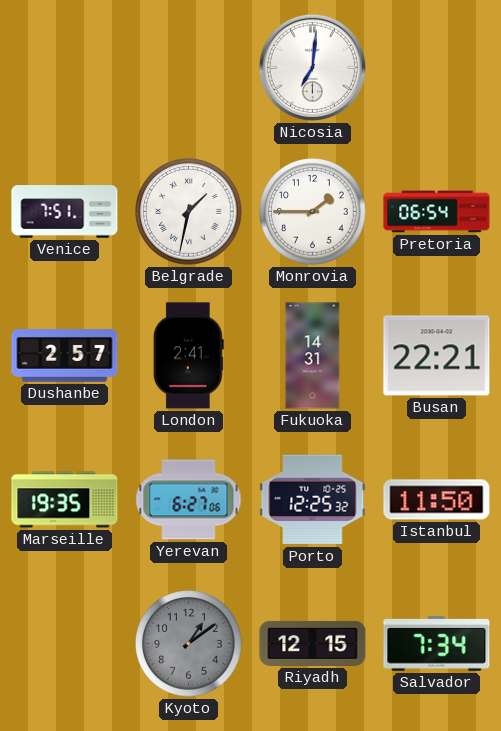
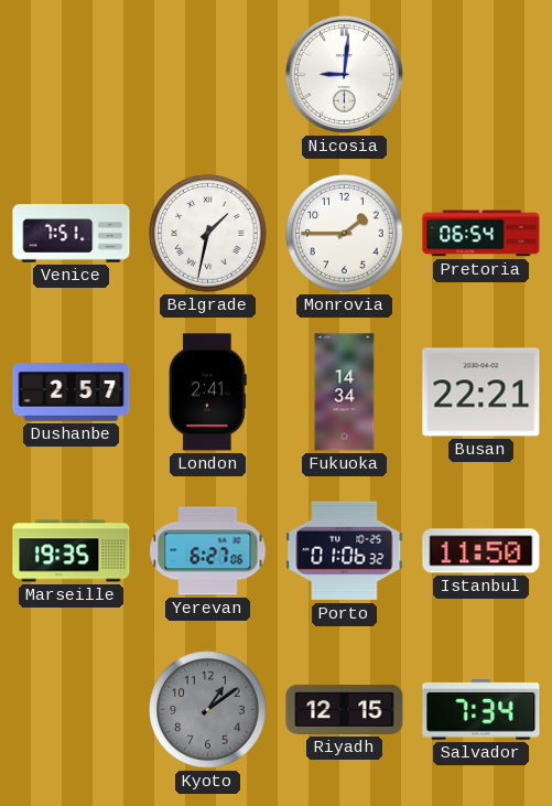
Nicosia: 7:01 -> 9:01
Fukuoka: 14:31 -> 14:34
Porto: 12:25 -> 01:06
